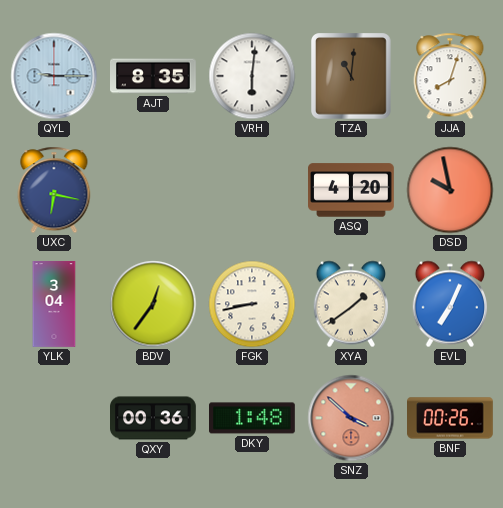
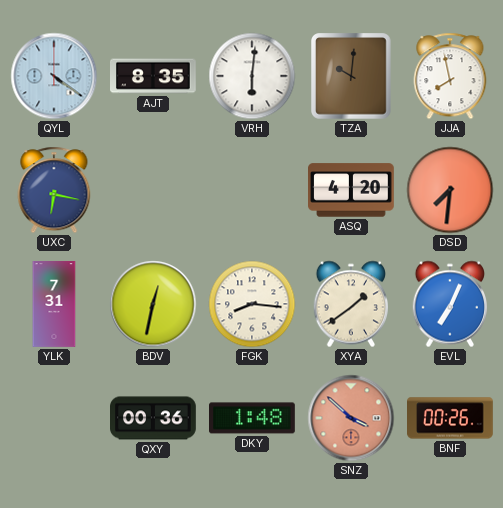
QYL: 9:15 -> 4:21
TZA: 11:01 -> 10:01
JJA: 8:03 -> 7:58
DSD: 9:58 -> 7:31
YLK: 3:04 -> 7:31
BDV: 12:36 -> 12:32
FGK: 8:43 -> 8:16
